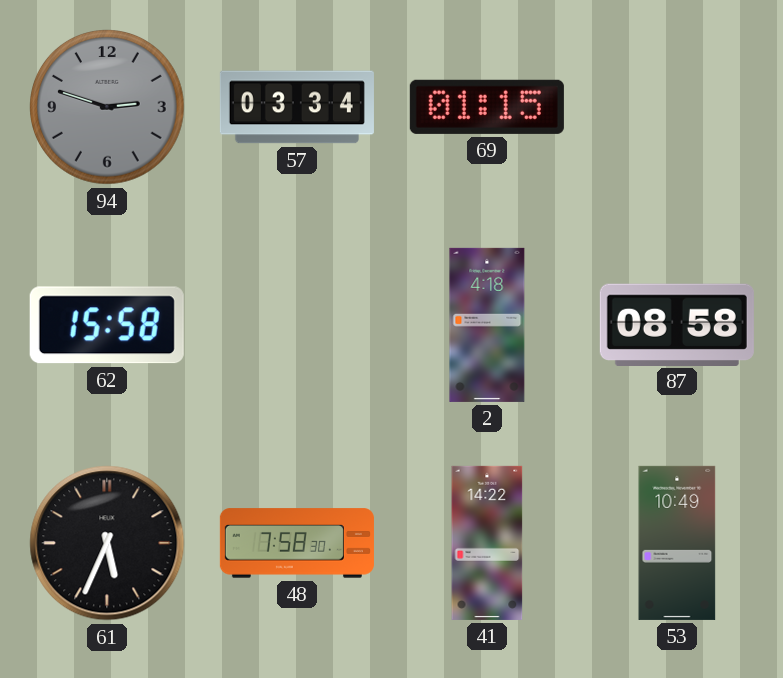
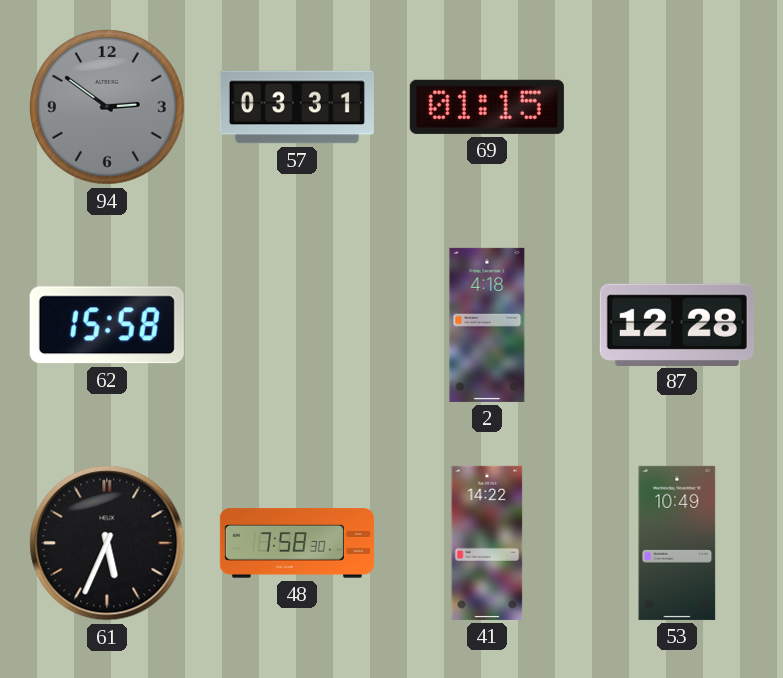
94: 2:48 -> 2:51
57: 03:34 -> 03:31
87: 08:58 -> 12:28
